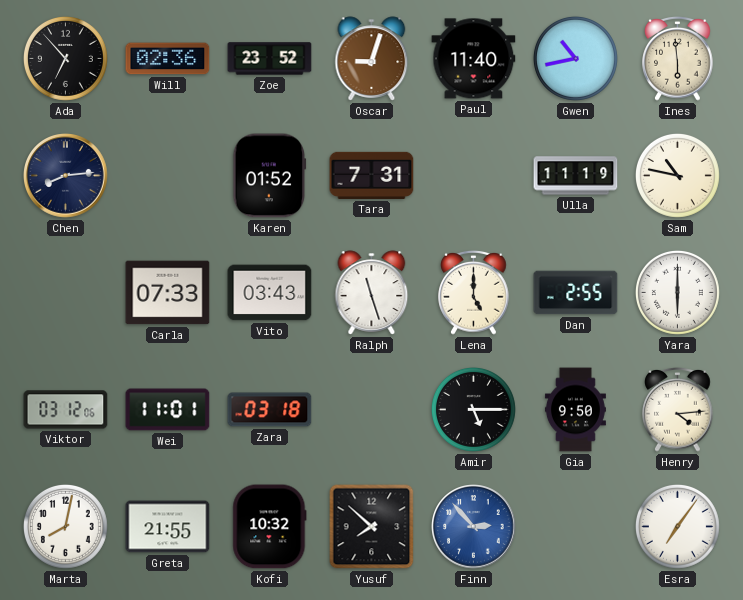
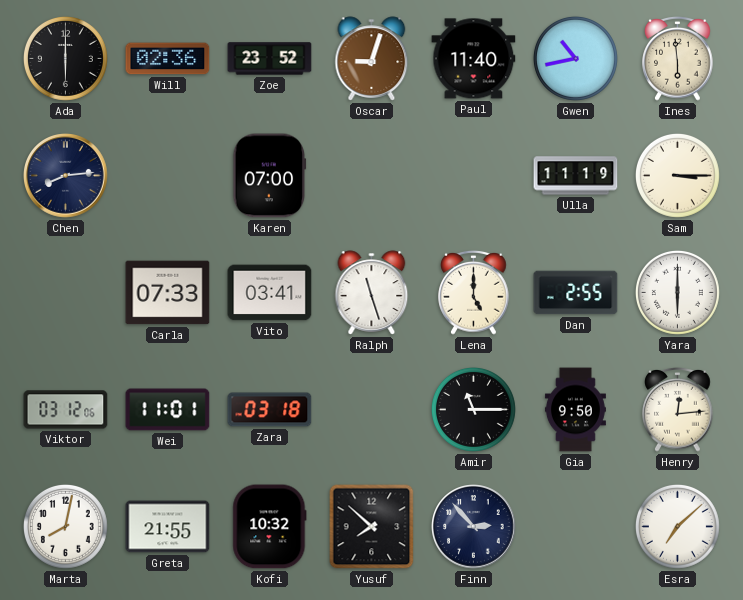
Ada: 6:53 -> 6:00
Karen: 01:52 -> 07:00
Tara: 7:31 -> none
Sam: 10:47 -> 3:15
Vito: 03:43 -> 03:41
Amir: 5:15 -> 11:15
Henry: 4:14 -> 12:14
Finn dial: blue -> navy
Esra: 7:06 -> 7:08
